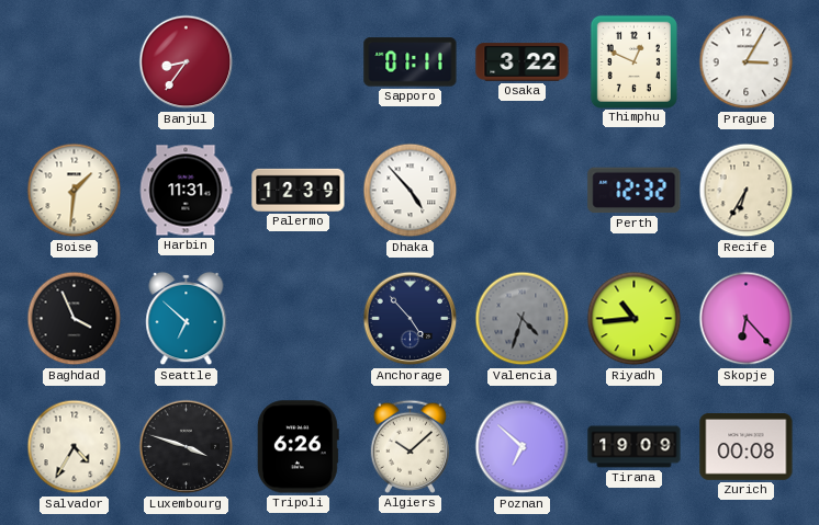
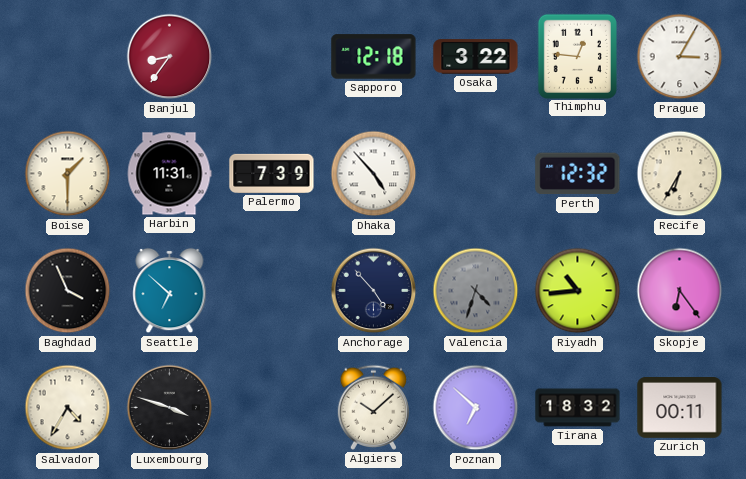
Sapporo: 01:11 -> 12:18
Thimphu: 12:49 -> 12:46
Boise: 1:31 -> 1:30
Palermo: 12:39 -> 7:39
Skopje: 6:23 -> 6:24
Tripoli: 6:26 -> none
Tirana: 19:09 -> 18:32
Zurich: 00:08 -> 00:11
